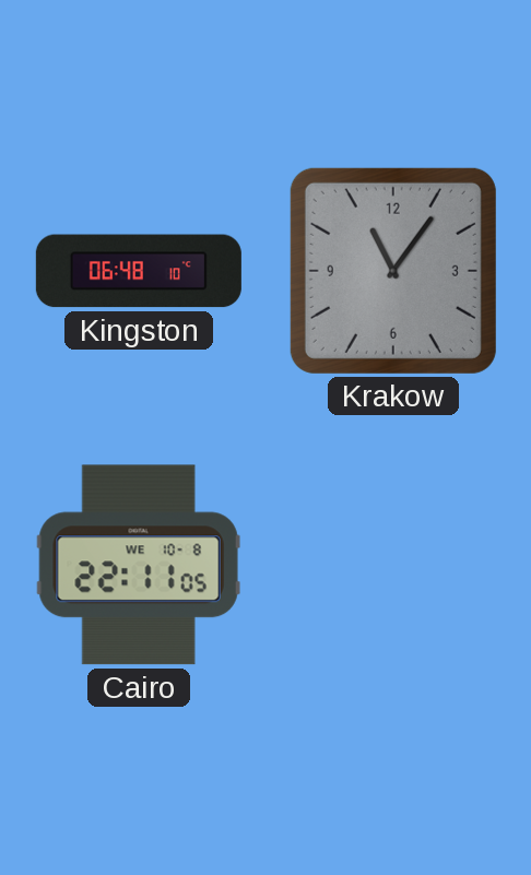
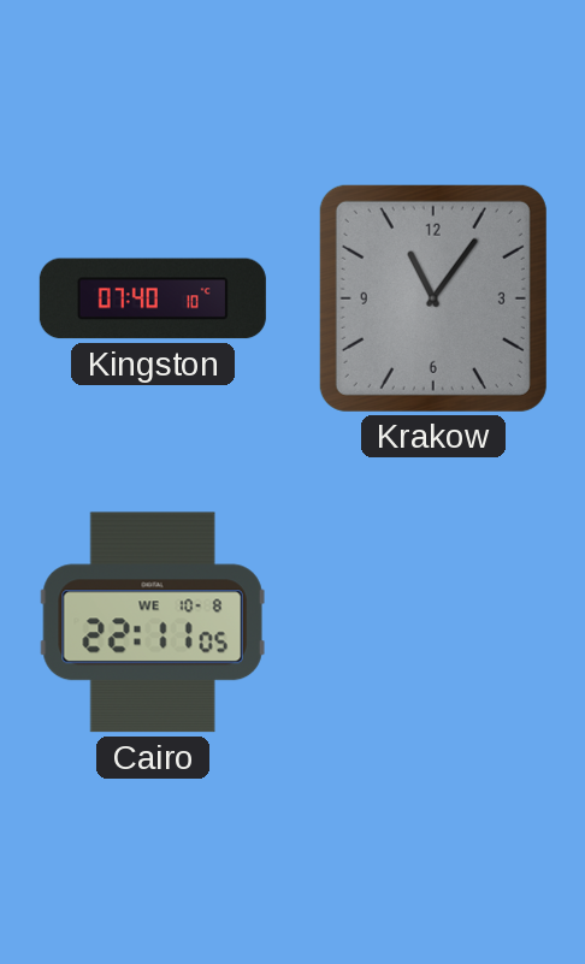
Kingston: 06:48 -> 07:40
